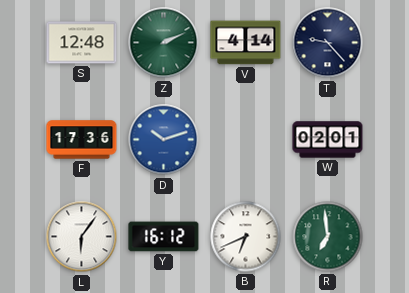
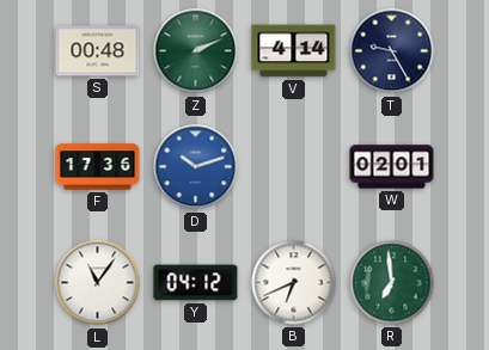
S: 12:48 -> 00:48
T: 9:23 -> 9:25
L: 6:06 -> 11:06
Y: 16:12 -> 04:12
